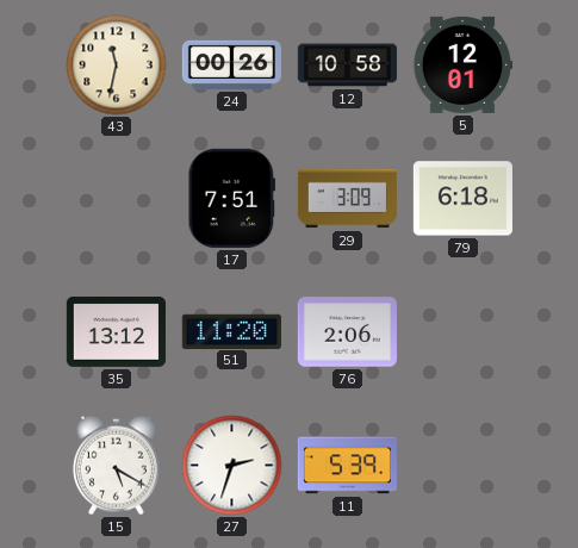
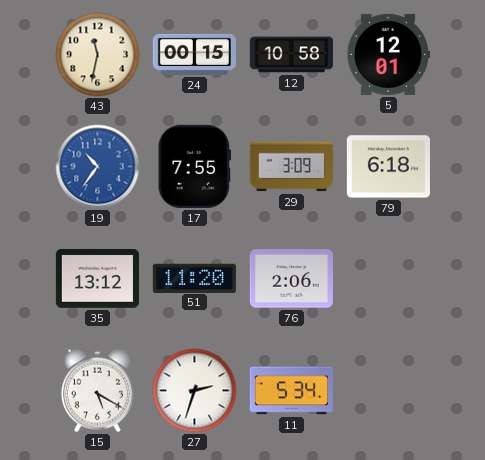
24: 00:26 -> 00:15
19: none -> 10:36
17: 7:51 -> 7:55
11: 5:39 -> 5:34
